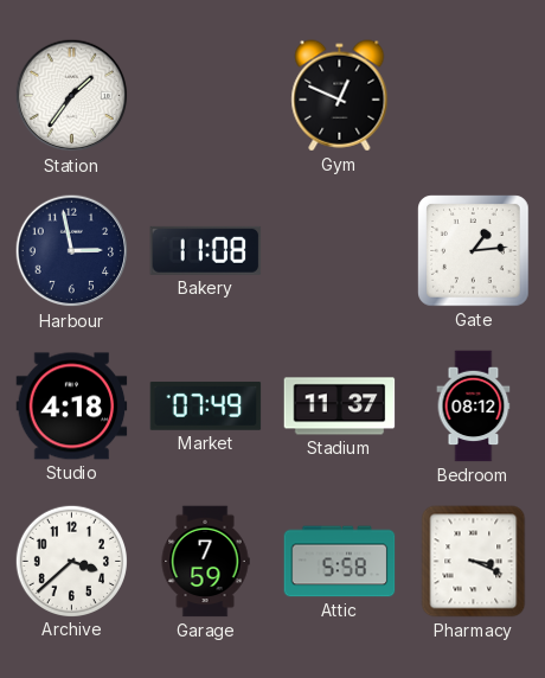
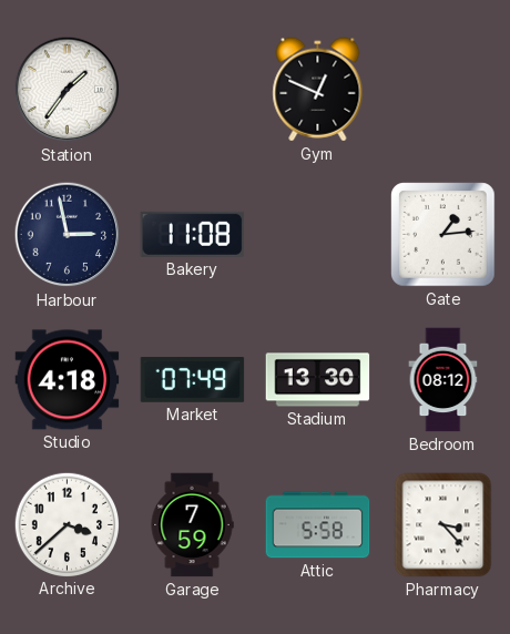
Stadium: 11:37 -> 13:30
Pharmacy: 3:19 -> 3:23
